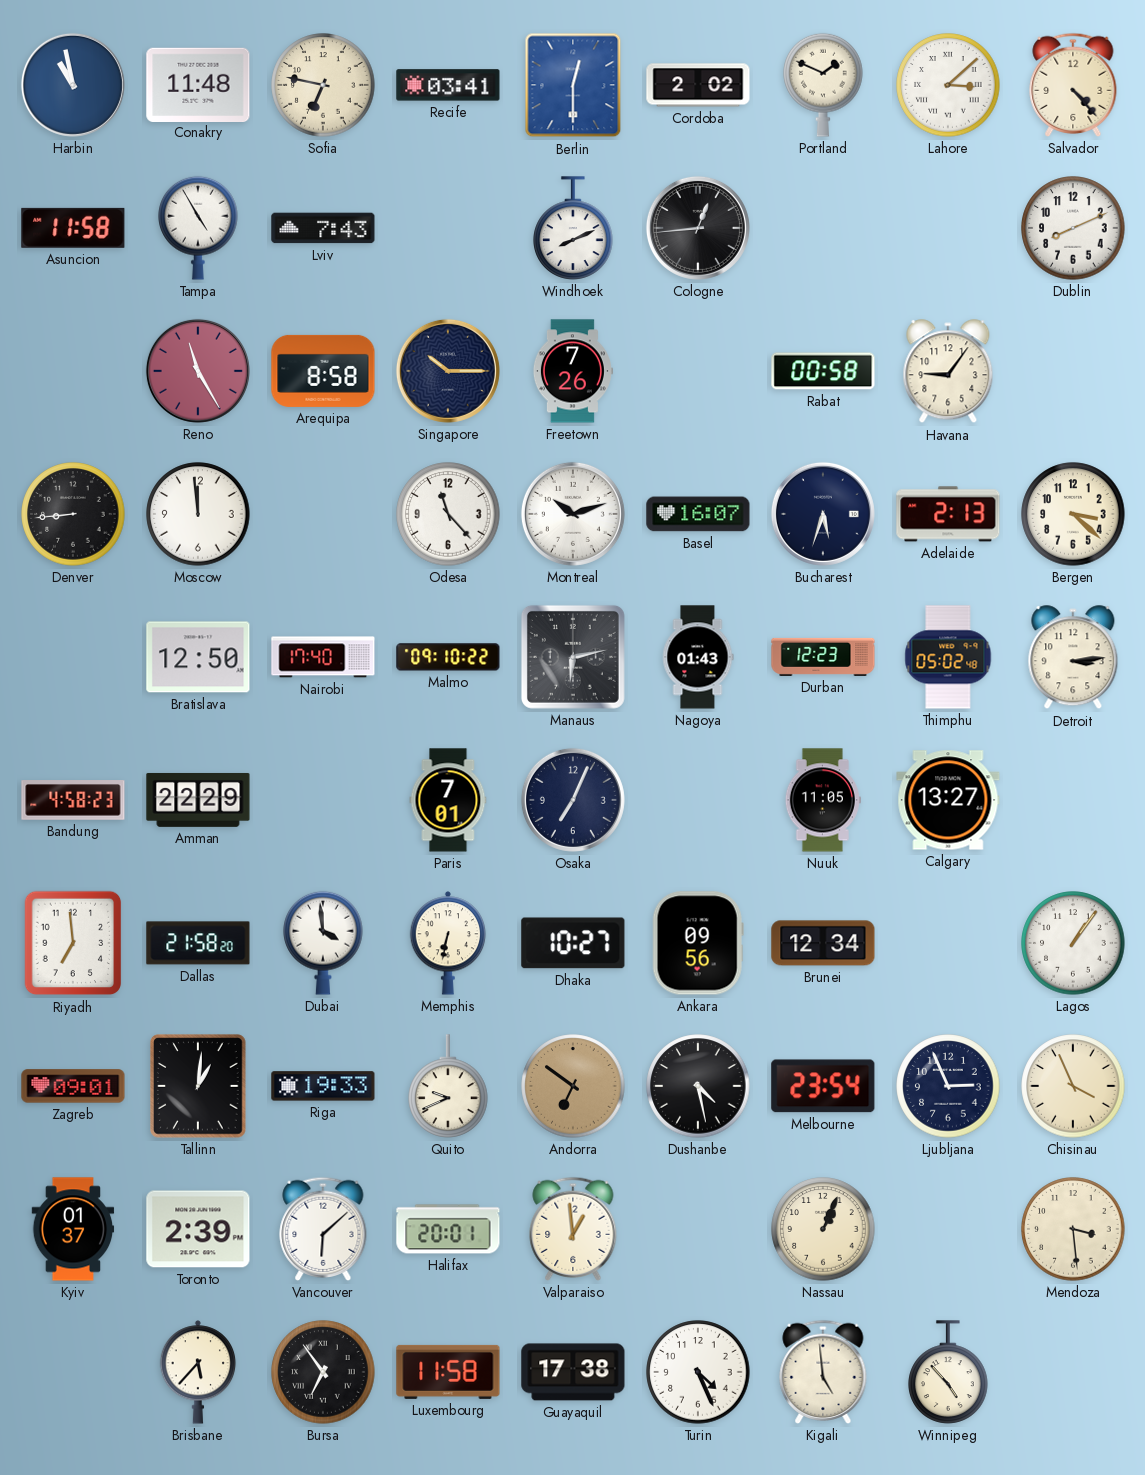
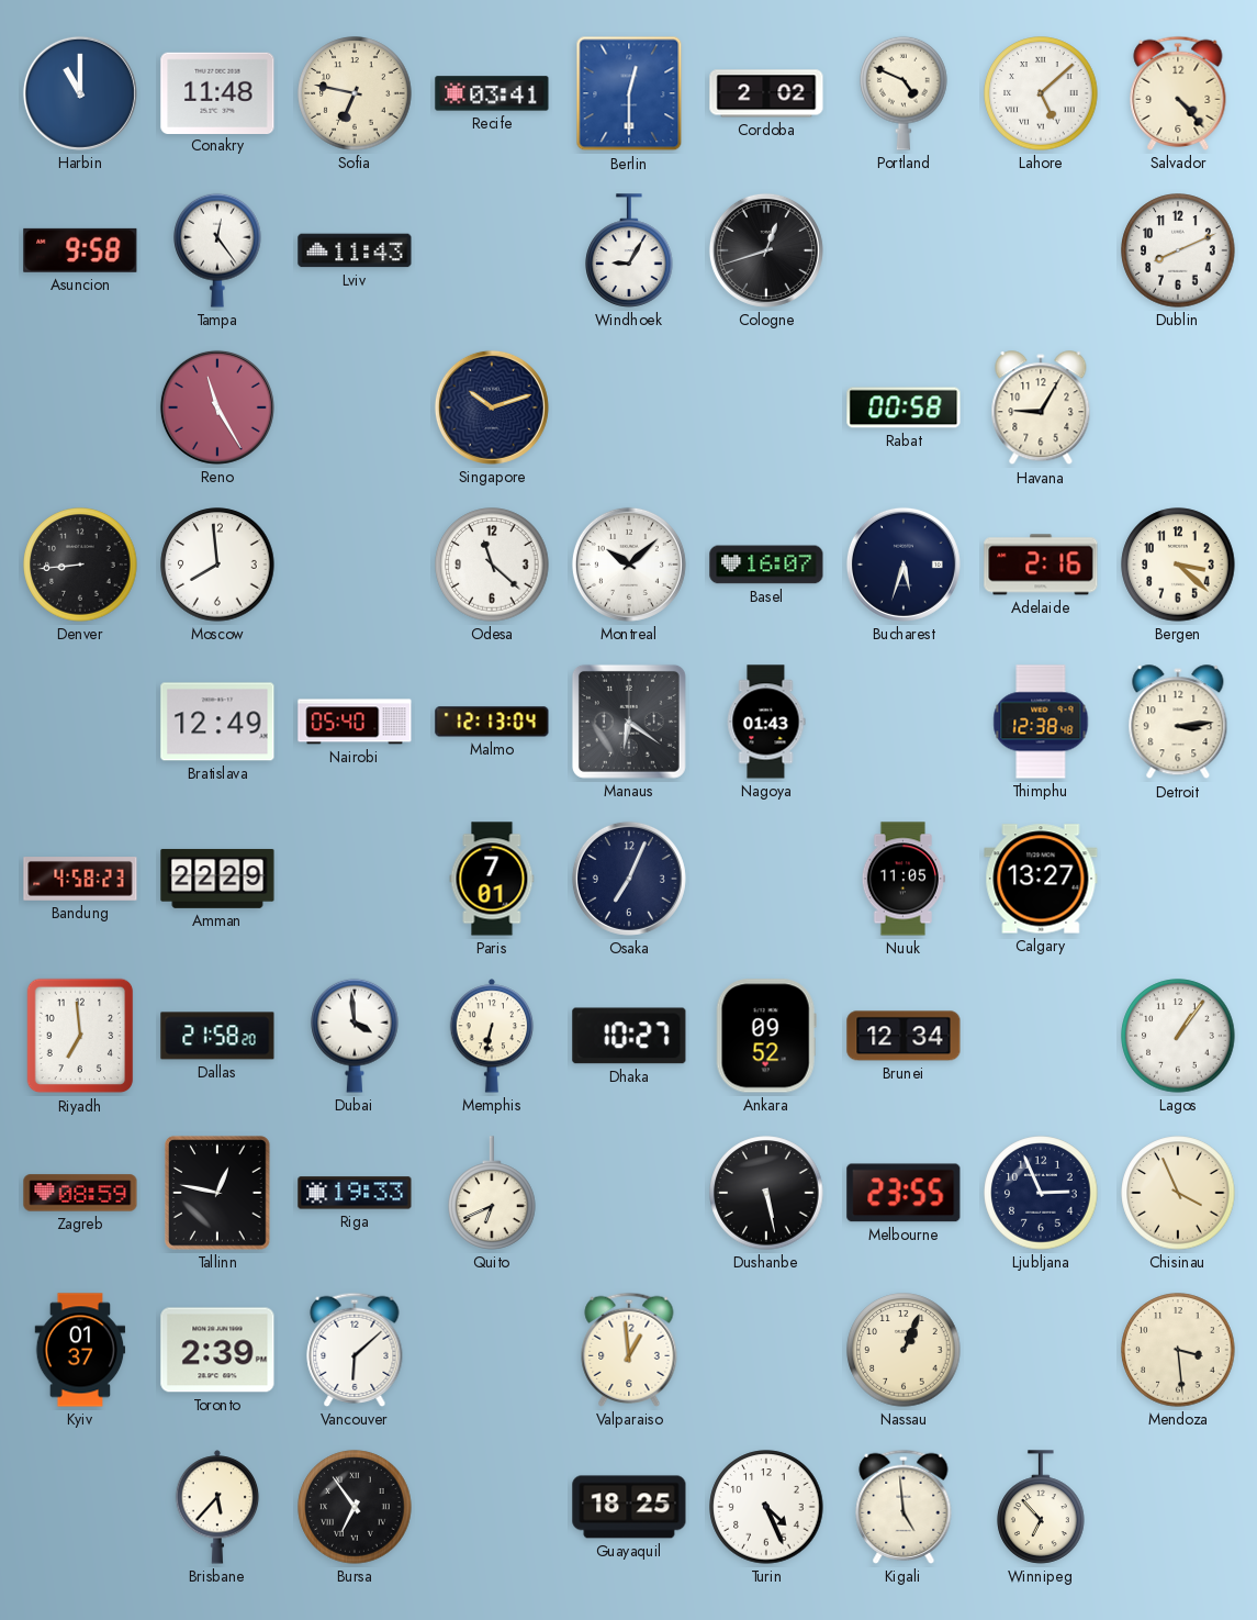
Harbin: 10:58 -> 11:00
Portland: 1:49 -> 4:49
Lahore: 3:08 -> 5:08
Asuncion: 11:58 -> 9:58
Tampa: 4:55 -> 12:24
Lviv: 7:43 -> 11:43
Windhoek: 8:11 -> 9:05
Cologne: 12:44 -> 12:42
Arequipa: 8:58 -> none
Singapore: 10:15 -> 10:12
Freetown: 7:26 -> none
Havana: 9:06 -> 9:05
Moscow: 11:59 -> 7:59
Odesa: 11:23 -> 11:22
Montreal: 10:12 -> 10:08
Adelaide: 2:13 -> 2:16
Bratislava: 12:50 -> 12:49
Nairobi: 17:40 -> 05:40
Malmo: 09:10 -> 12:13
Manaus: 6:13 -> 6:21
Durban: 12:23 -> none
Thimphu: 05:02 -> 12:38
Ankara: 09:56 -> 09:52
Zagreb: 09:01 -> 08:59
Tallinn: 1:01 -> 12:47
Quito: 9:41 -> 6:41
Andorra: 6:51 -> none
Dushanbe: 4:28 -> 5:28
Melbourne: 23:54 -> 23:55
Halifax: 20:01 -> none
Luxembourg: 11:58 -> none
Guayaquil: 17:38 -> 18:25
Winnipeg: 4:53 -> 6:53
